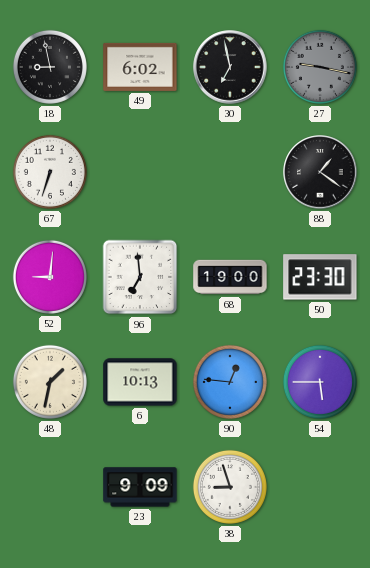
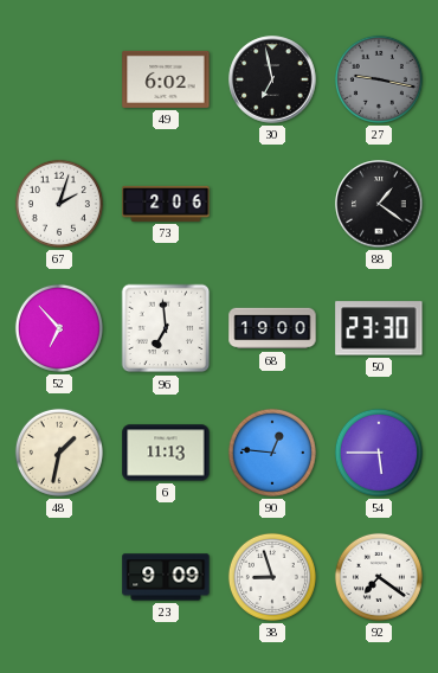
18: 8:58 -> none
67: 6:33 -> 2:03
73: none -> 2:06
52: 9:01 -> 6:53
6: 10:13 -> 11:13
92: none -> 7:21
